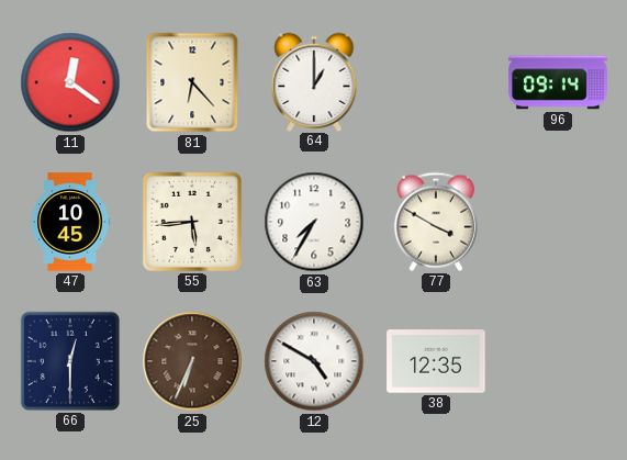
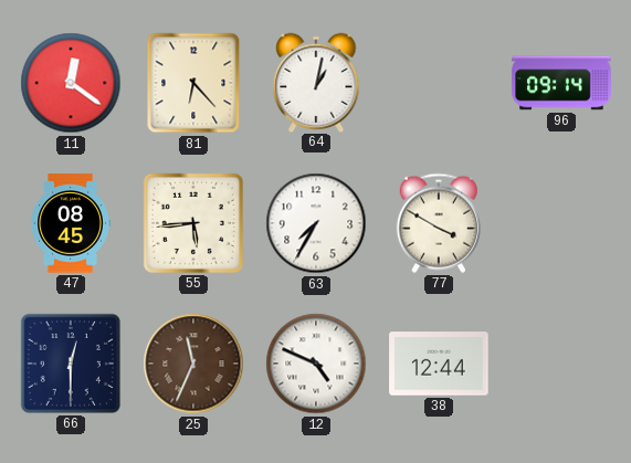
64: 1:00 -> 1:02
47: 10:45 -> 08:45
25: 6:34 -> 11:34
12: 4:50 -> 4:49
38: 12:35 -> 12:44
